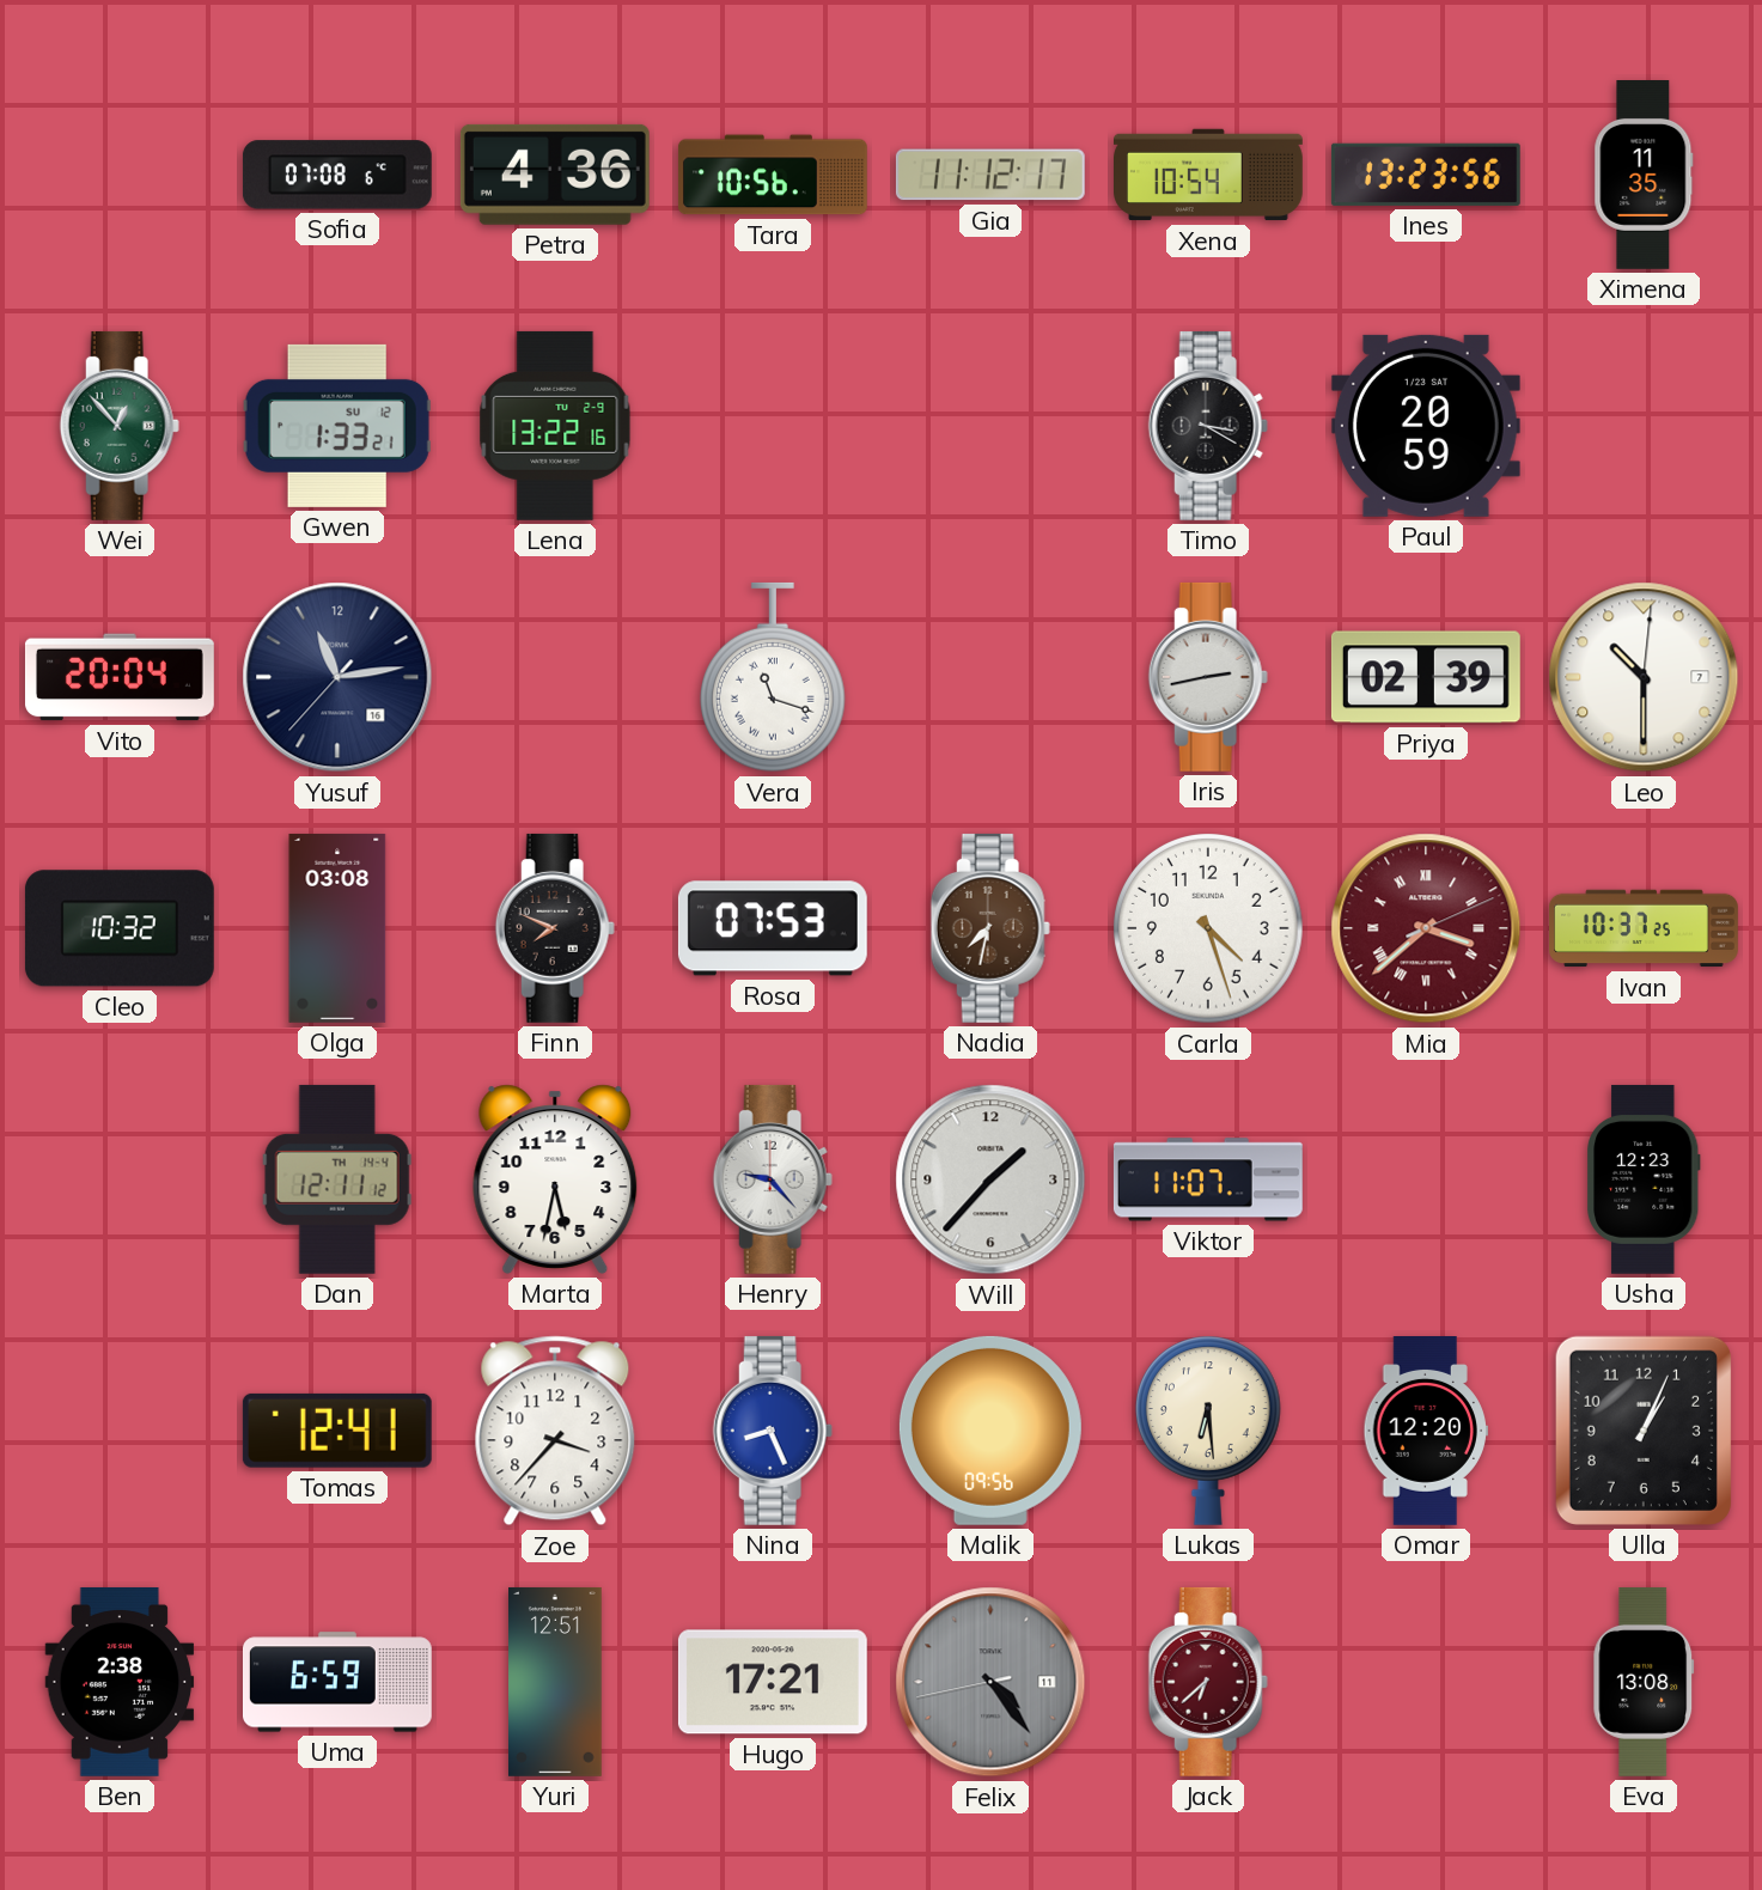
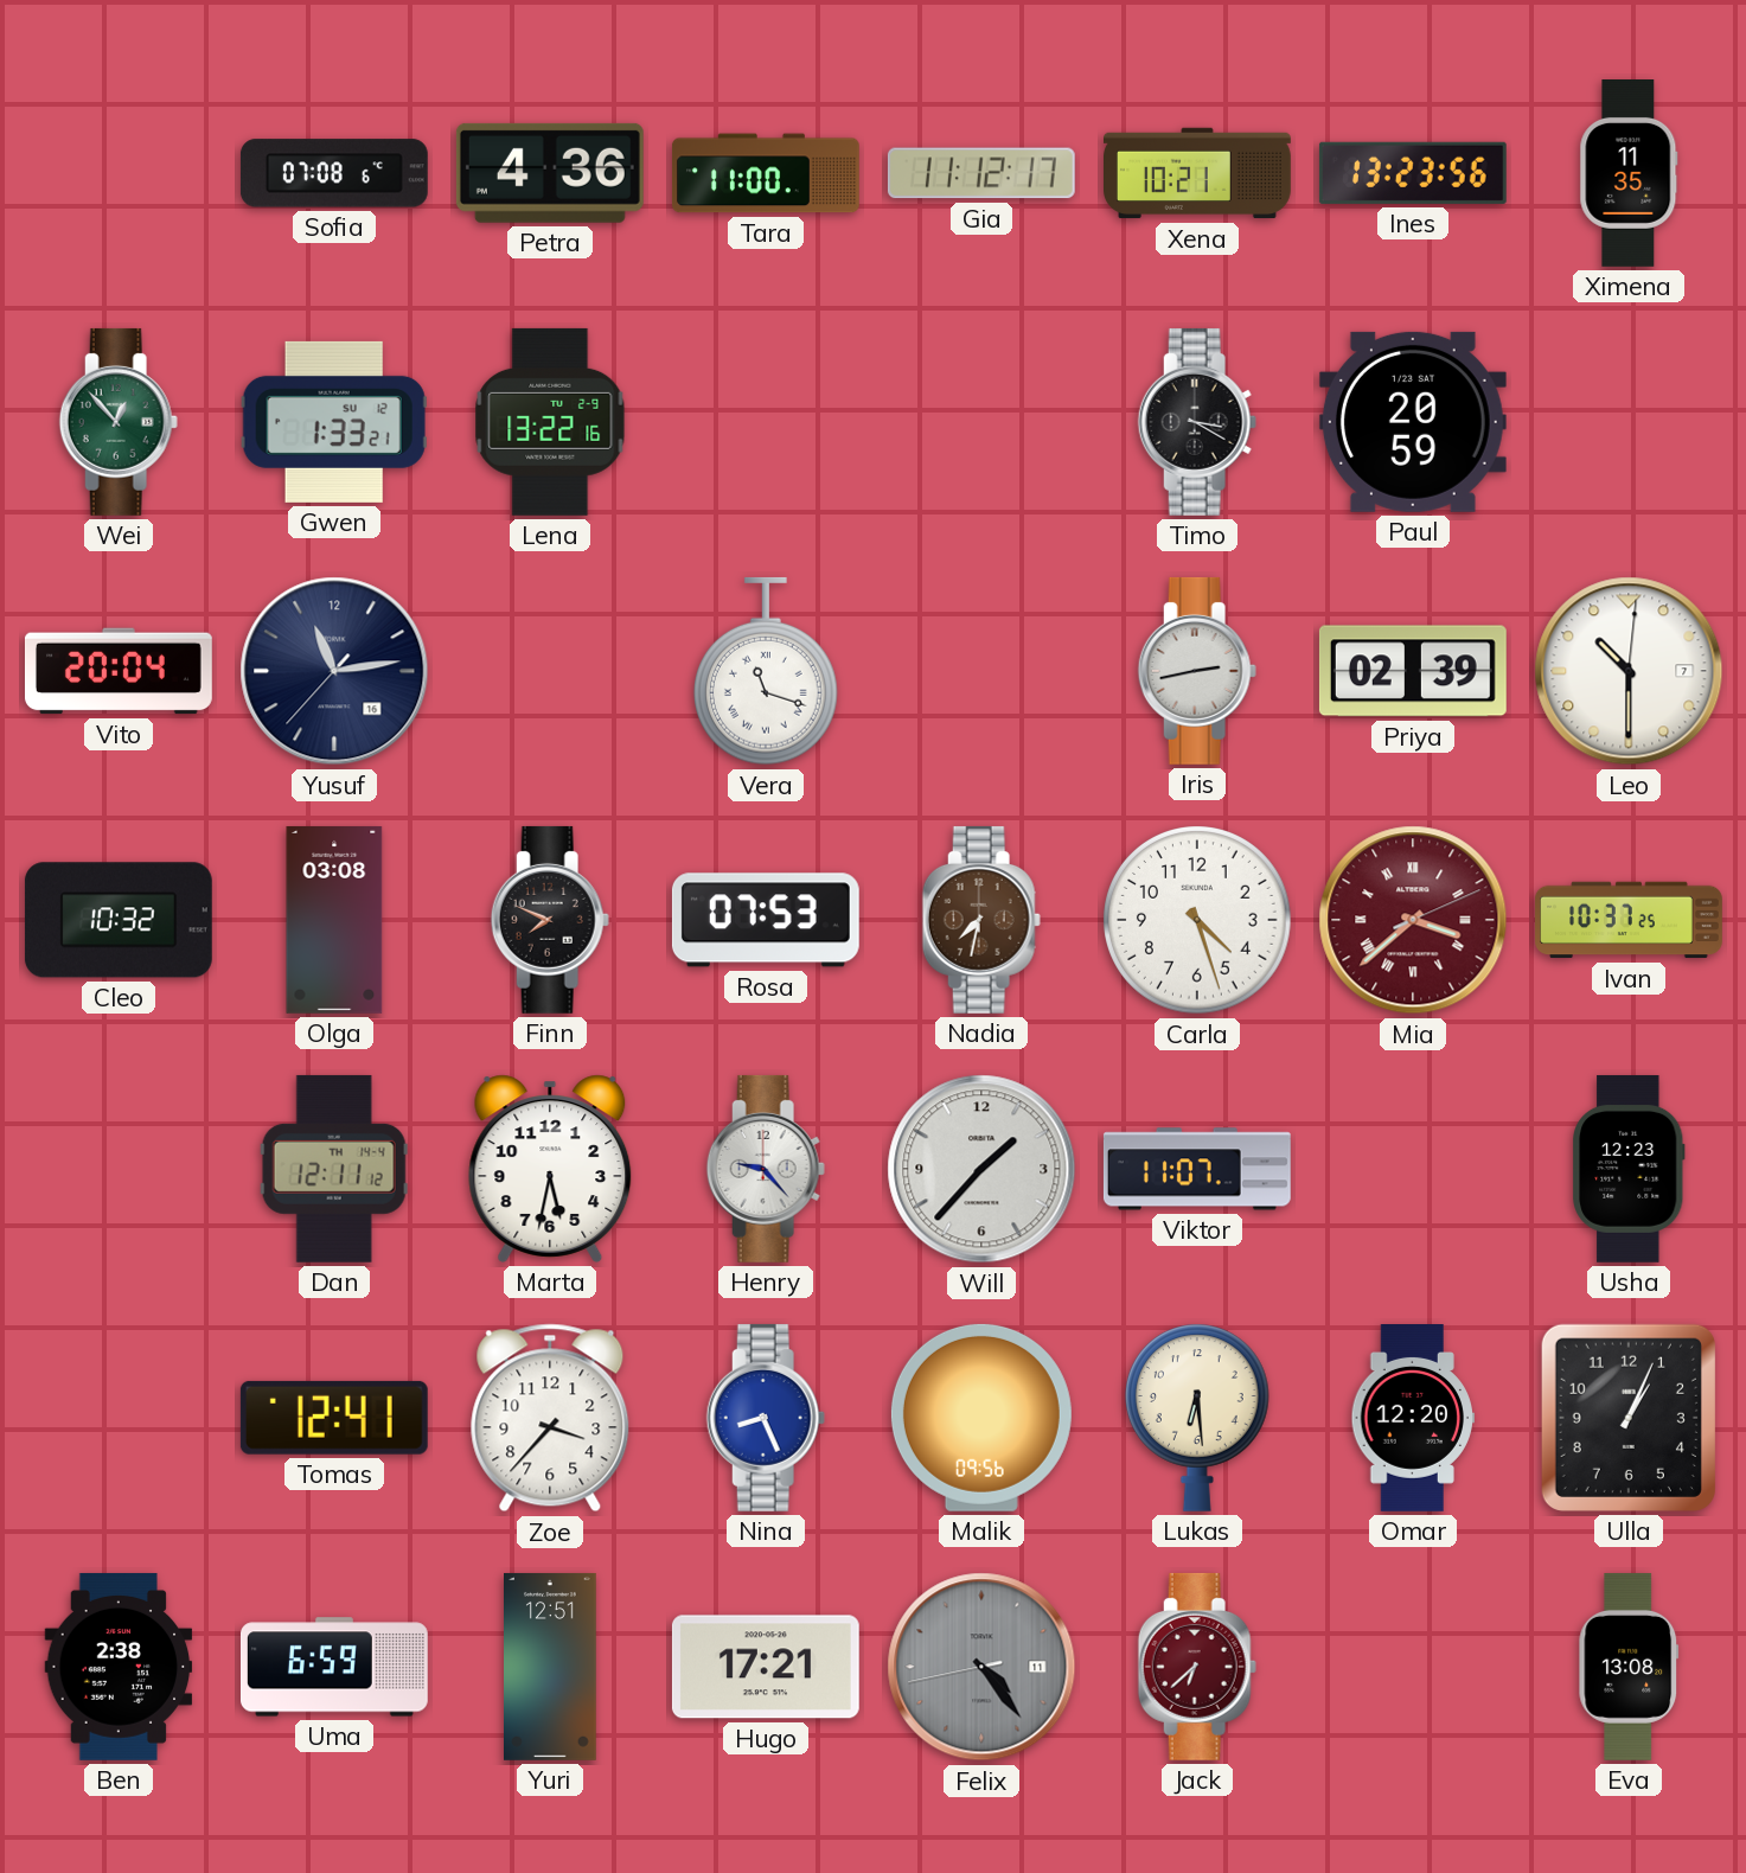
Tara: 10:56 -> 11:00
Xena: 10:54 -> 10:21
